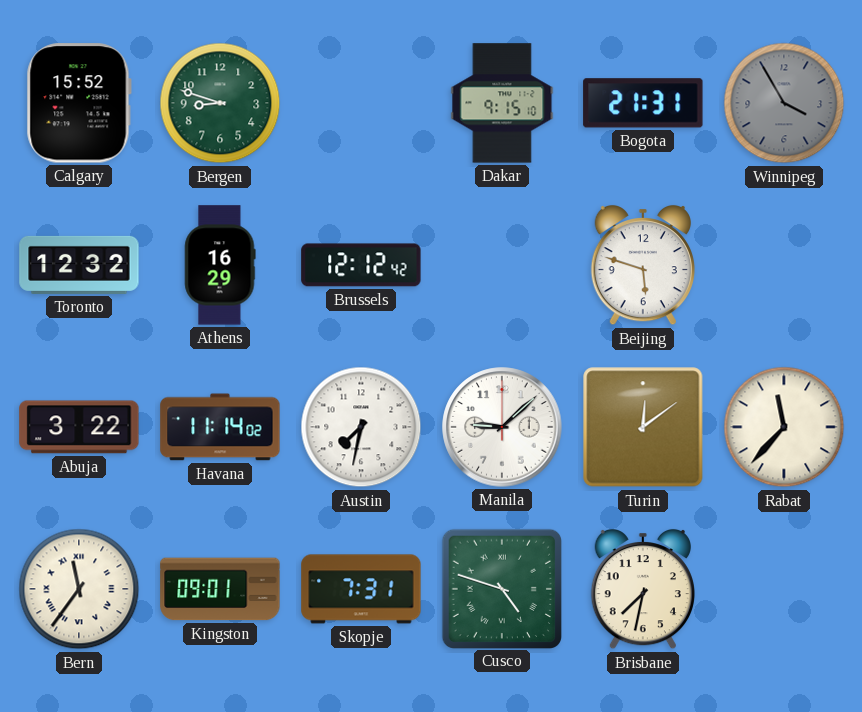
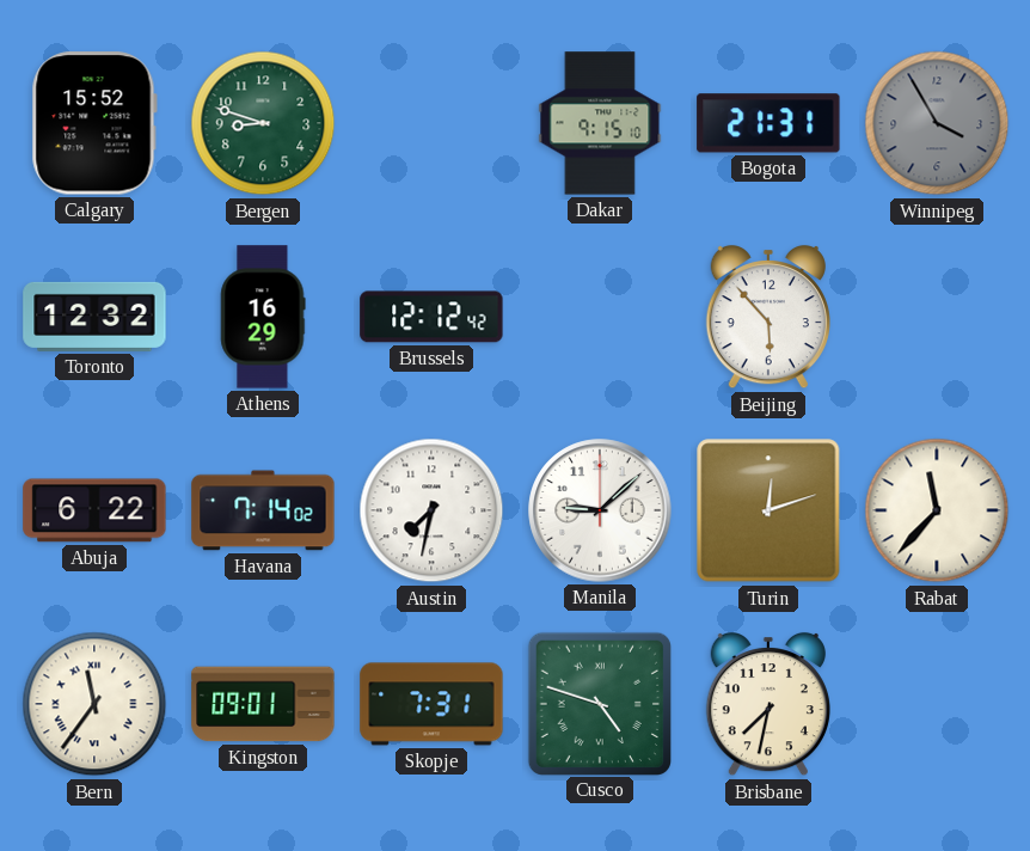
Beijing: 5:48 -> 5:53
Abuja: 3:22 -> 6:22
Havana: 11:14 -> 7:14
Turin: 12:09 -> 12:12
